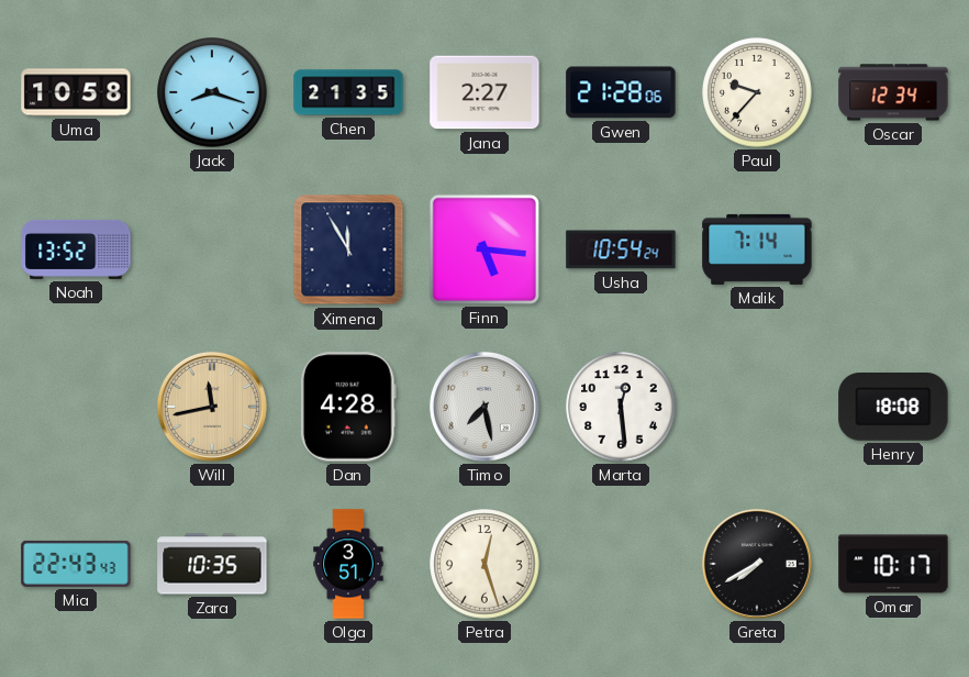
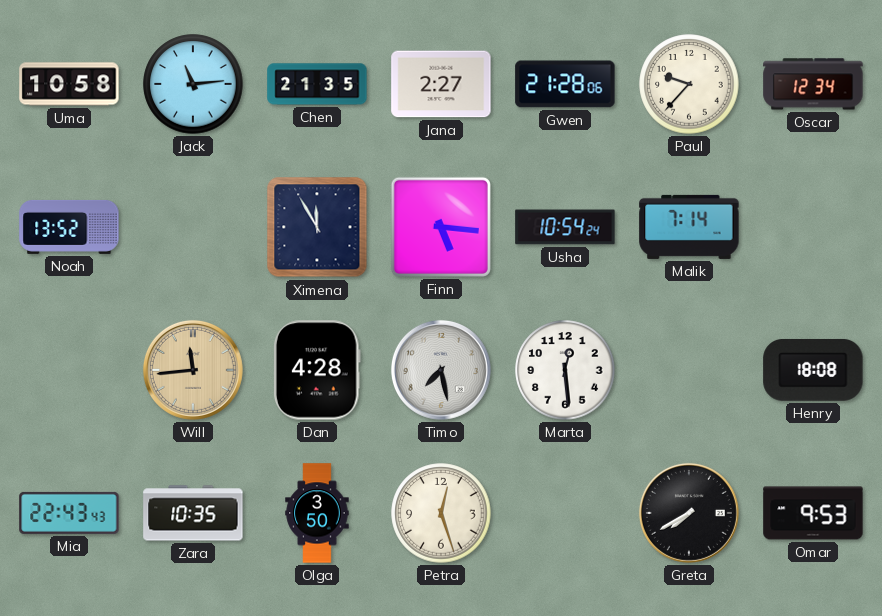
Jack: 8:18 -> 11:14
Will: 11:43 -> 11:44
Olga: 3:51 -> 3:50
Omar: 10:17 -> 9:53
